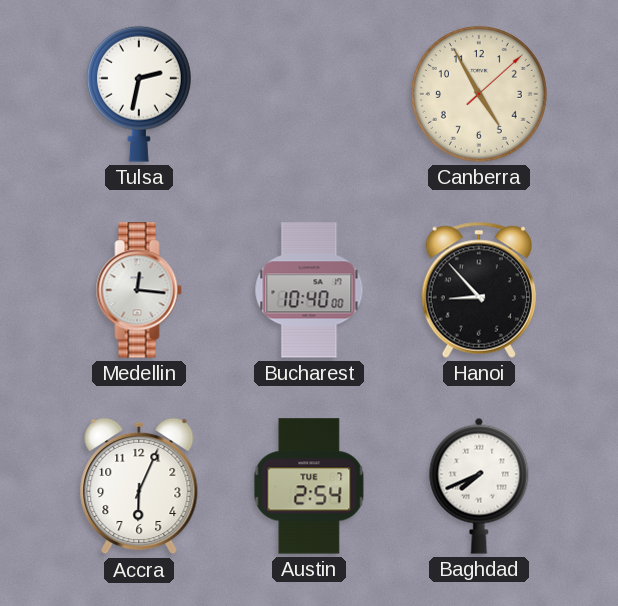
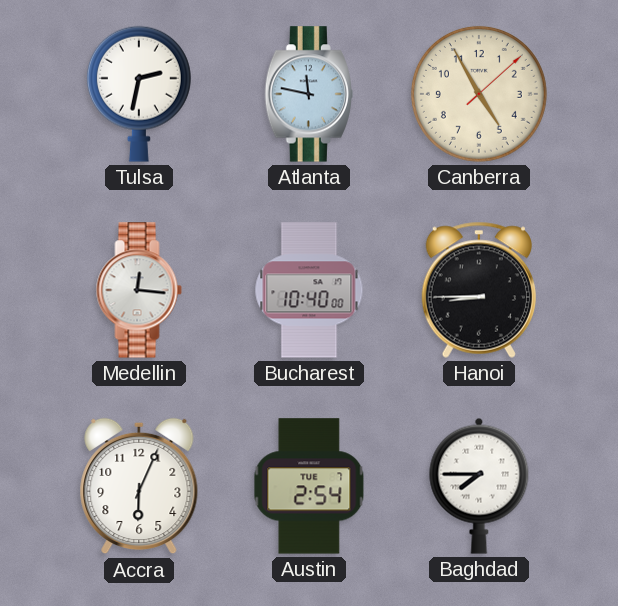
Atlanta: none -> 11:47
Hanoi: 8:53 -> 8:45
Baghdad: 7:41 -> 7:45
